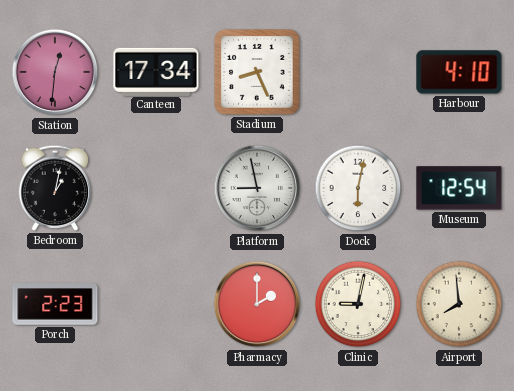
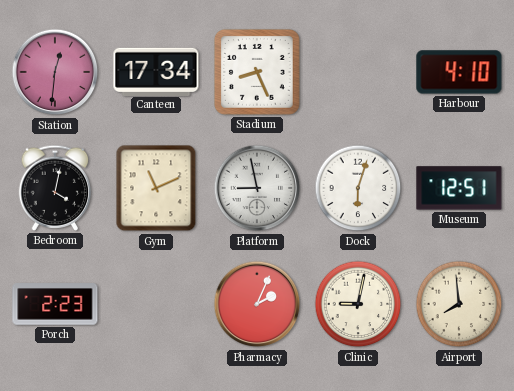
Bedroom: 1:02 -> 4:02
Gym: none -> 11:11
Dock: 6:02 -> 6:03
Museum: 12:54 -> 12:51
Pharmacy: 2:00 -> 2:04
